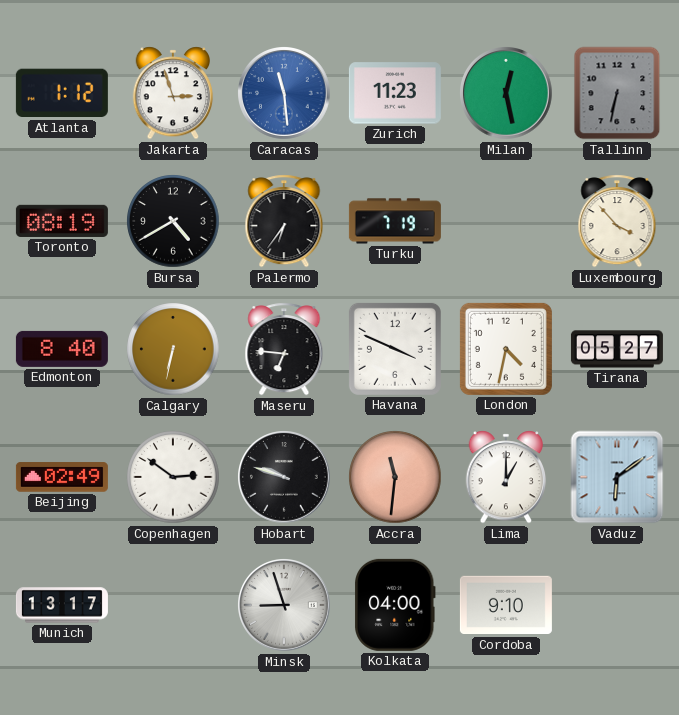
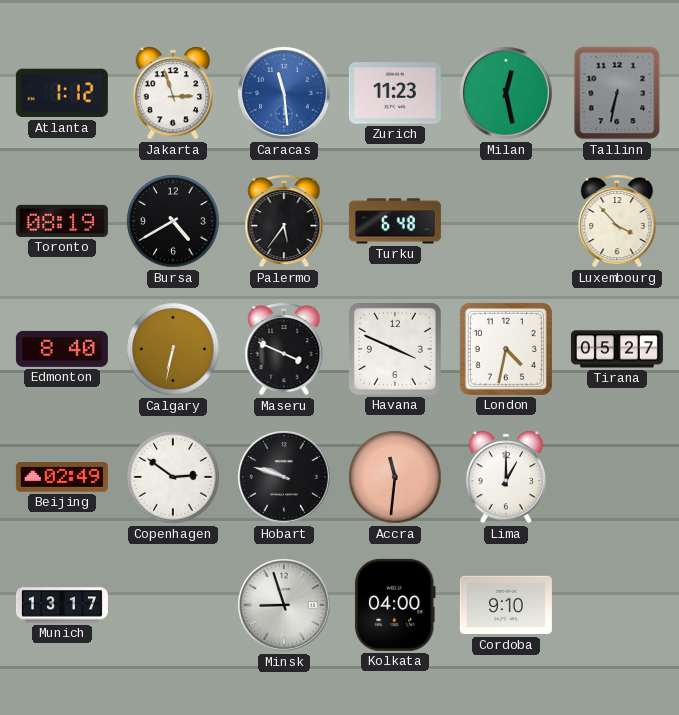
Palermo: 6:36 -> 5:36
Turku: 7:19 -> 6:48
Maseru: 6:46 -> 3:49
Vaduz: 6:09 -> none
